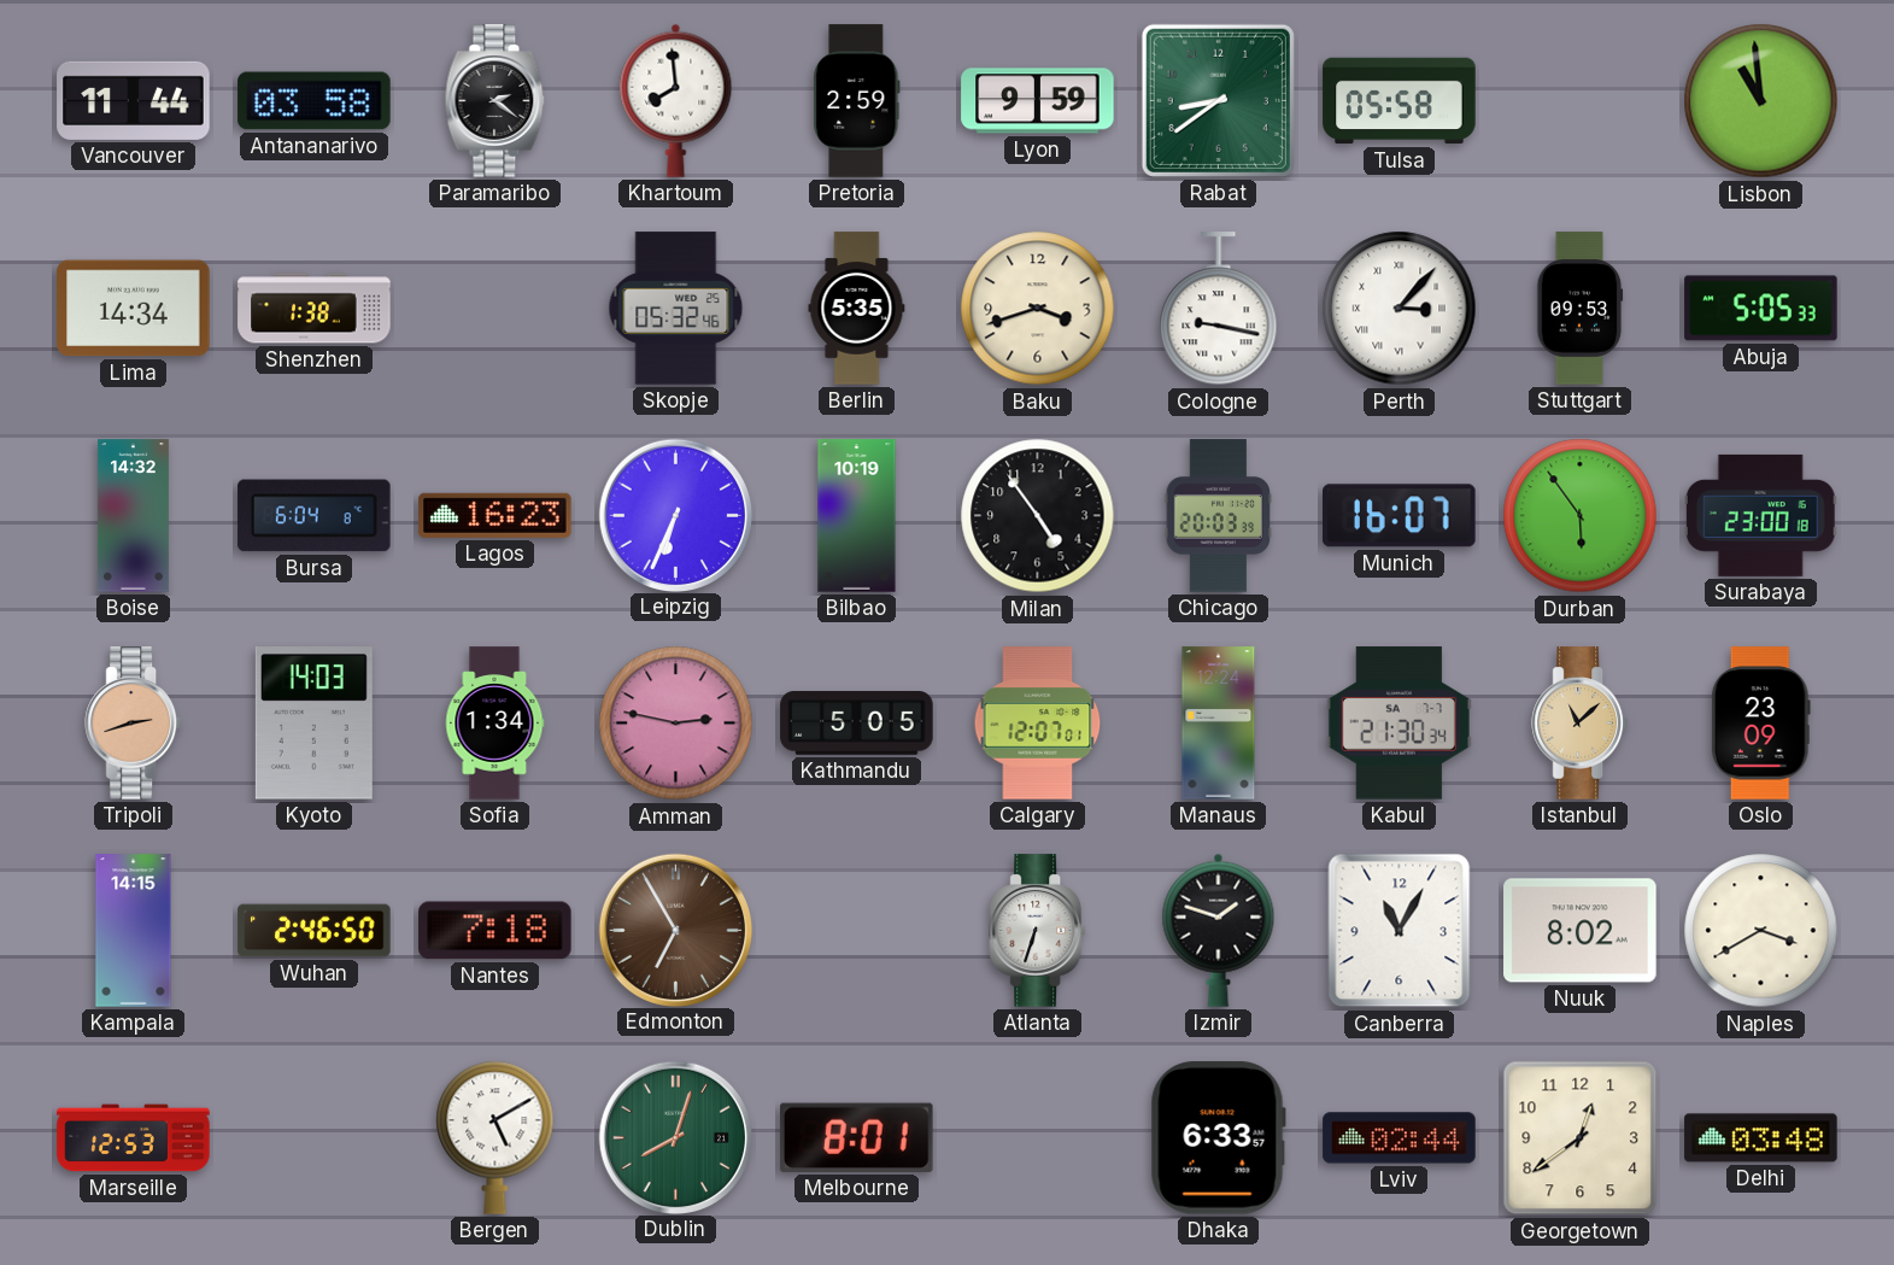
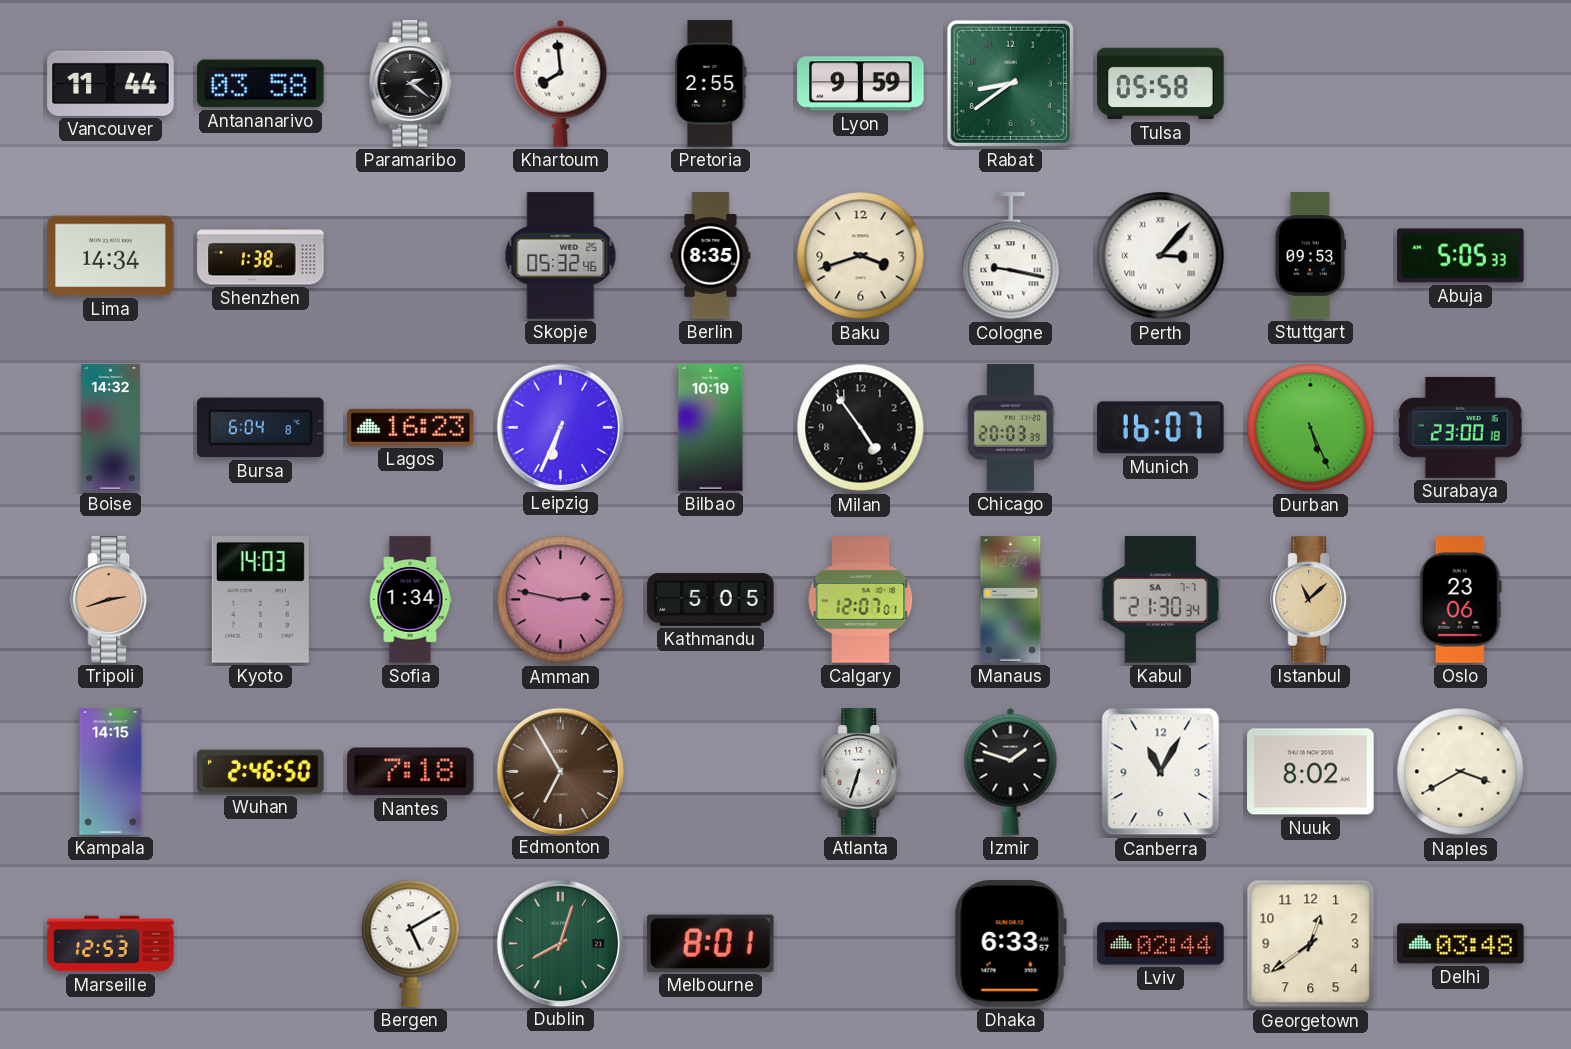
Pretoria: 2:59 -> 2:55
Lisbon: 10:59 -> none
Berlin: 5:35 -> 8:35
Durban: 5:54 -> 5:26
Oslo: 23:09 -> 23:06
